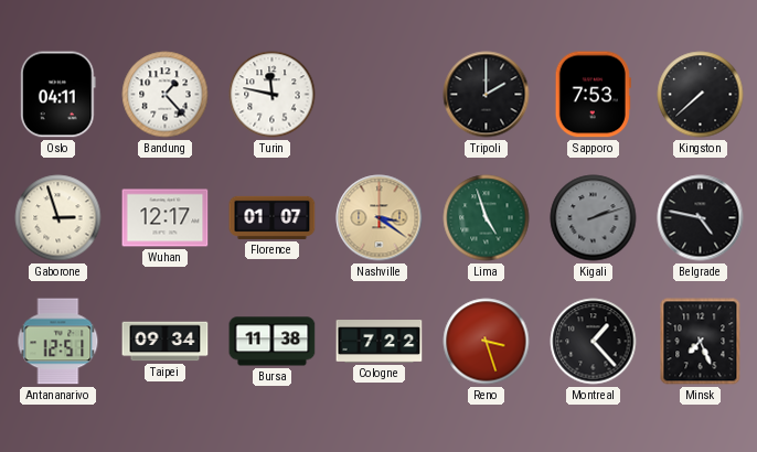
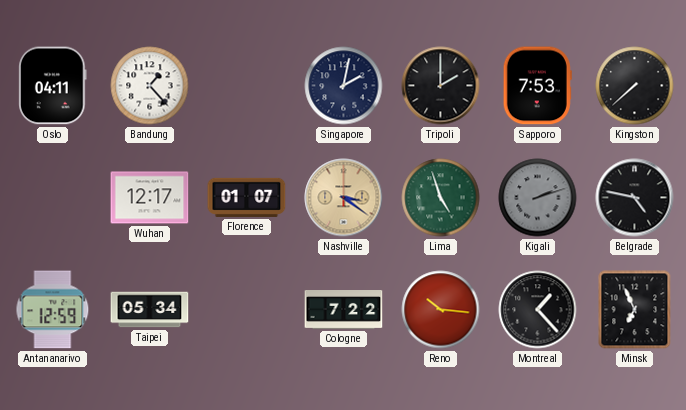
Turin: 11:47 -> none
Singapore: none -> 2:02
Gaborone: 2:57 -> none
Antananarivo: 12:51 -> 12:59
Taipei: 09:34 -> 05:34
Bursa: 11:38 -> none
Reno: 3:27 -> 10:16
Minsk: 7:26 -> 6:56
